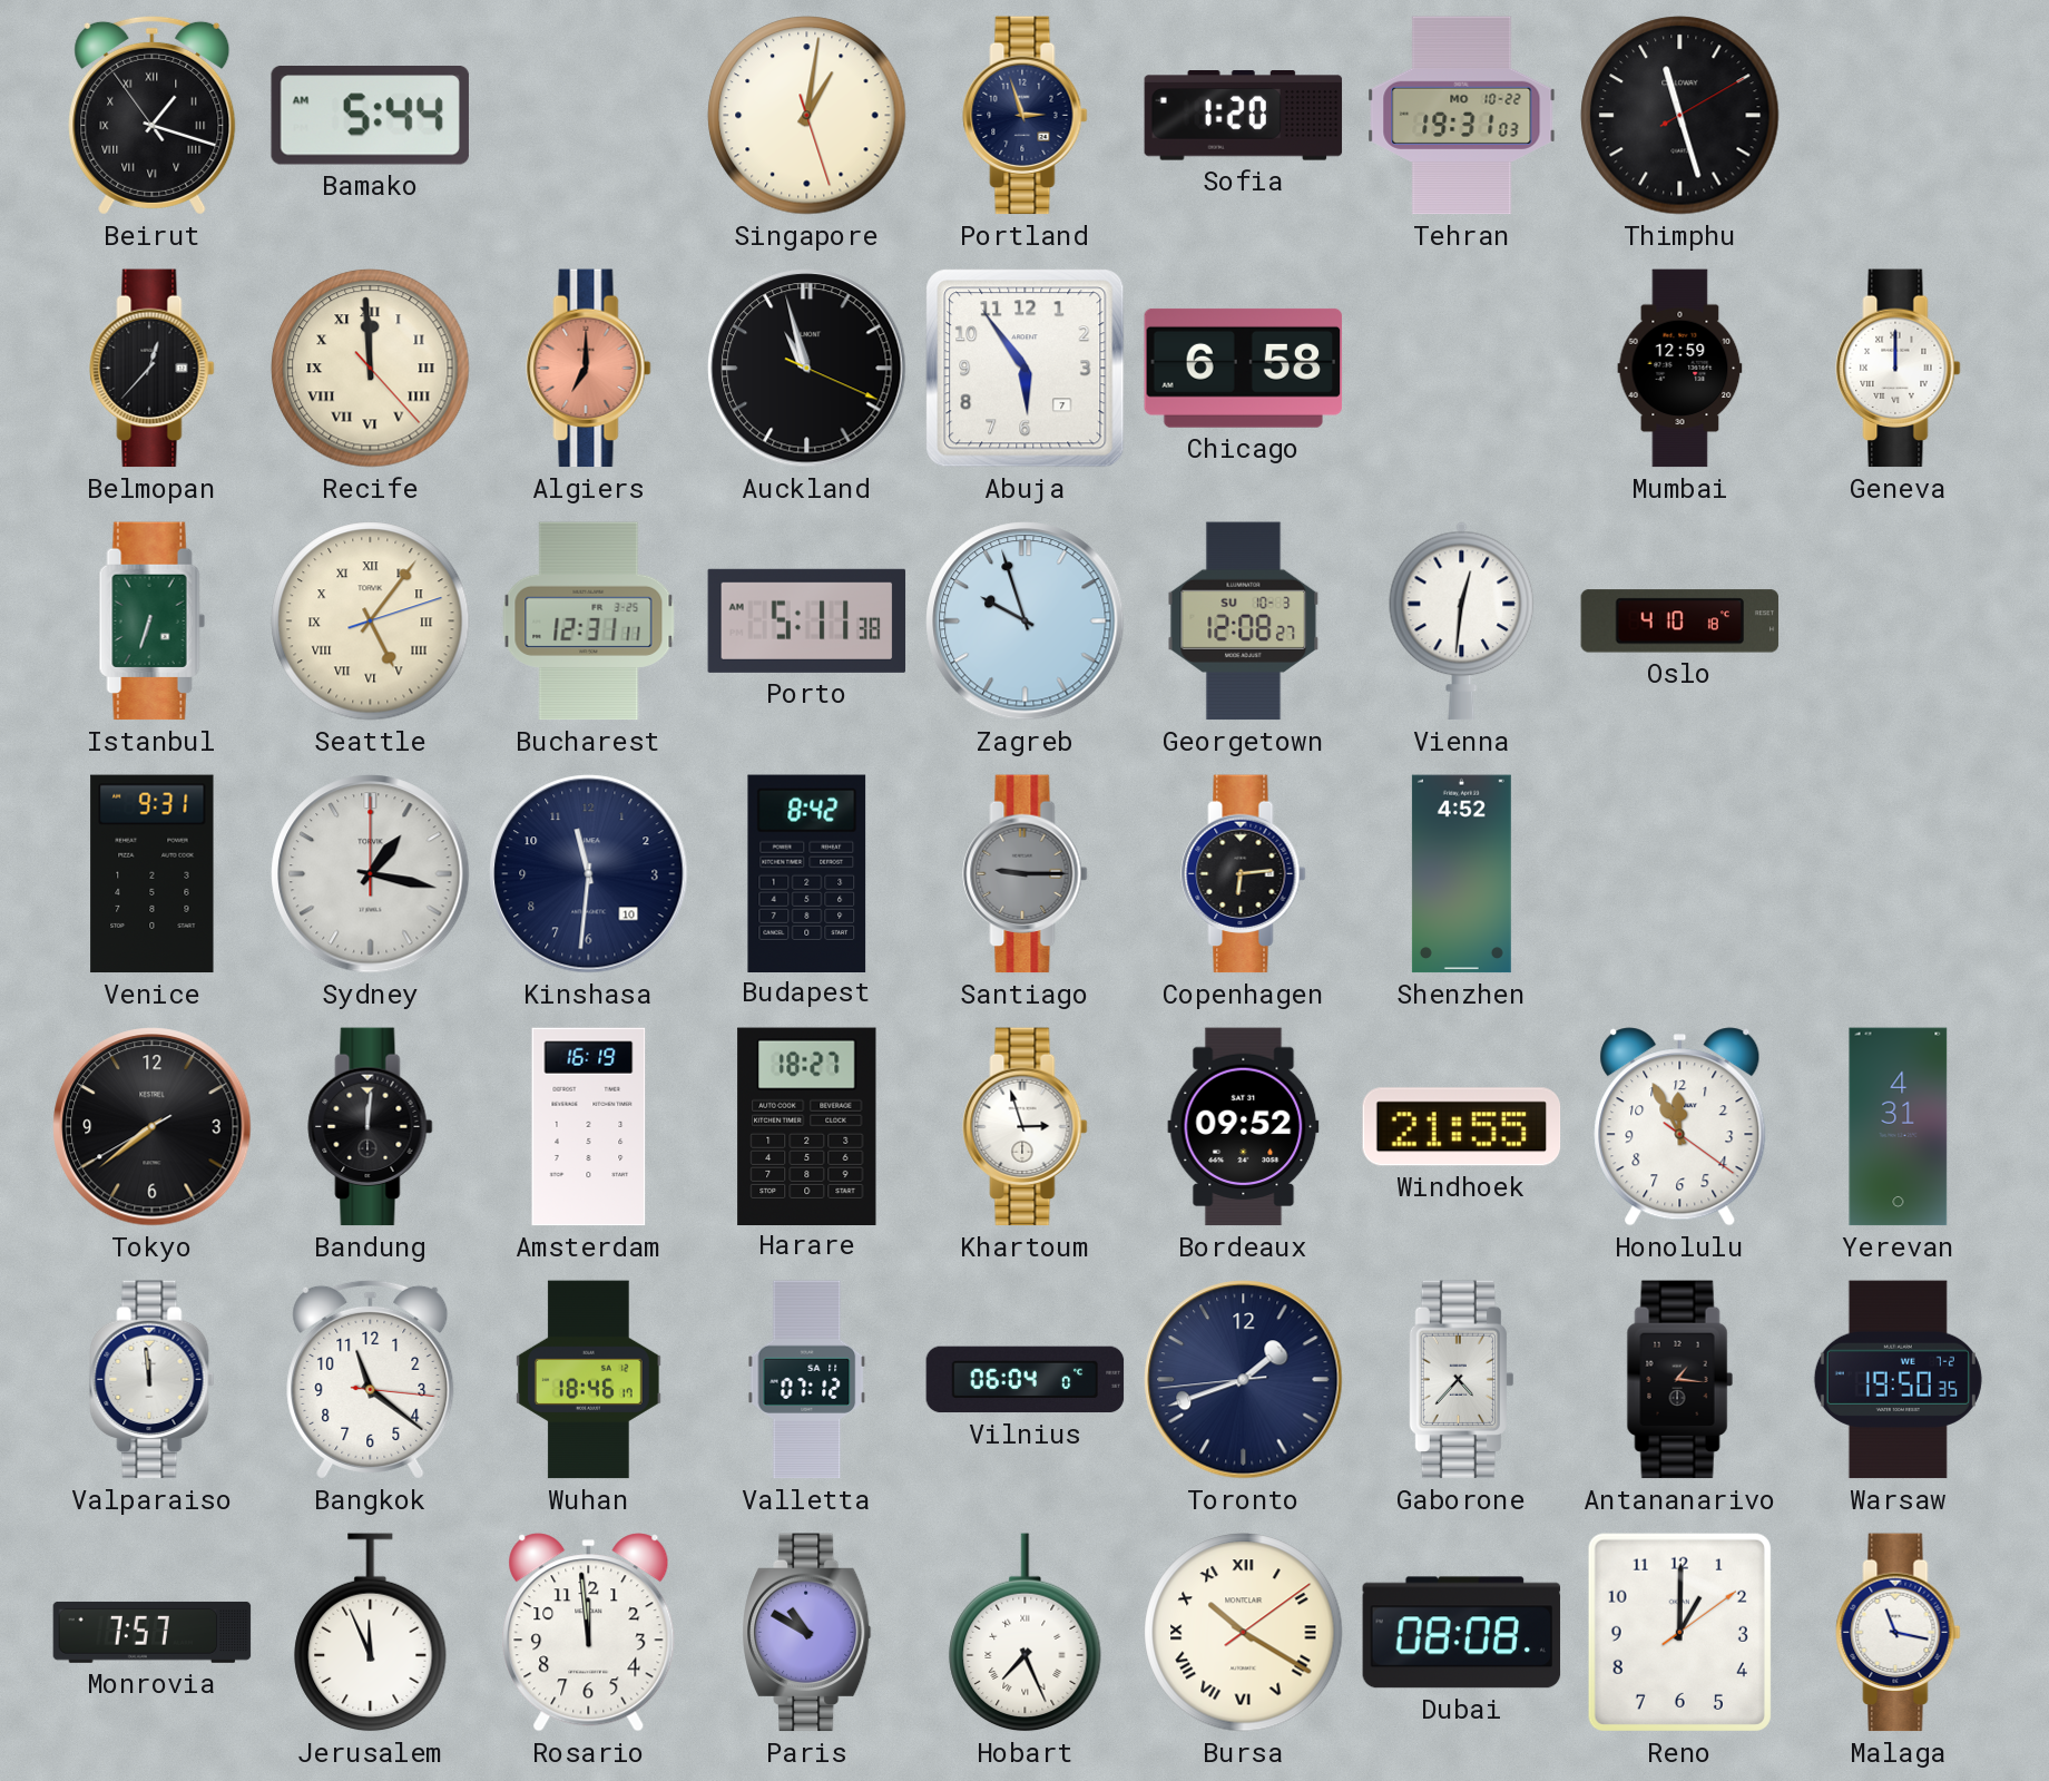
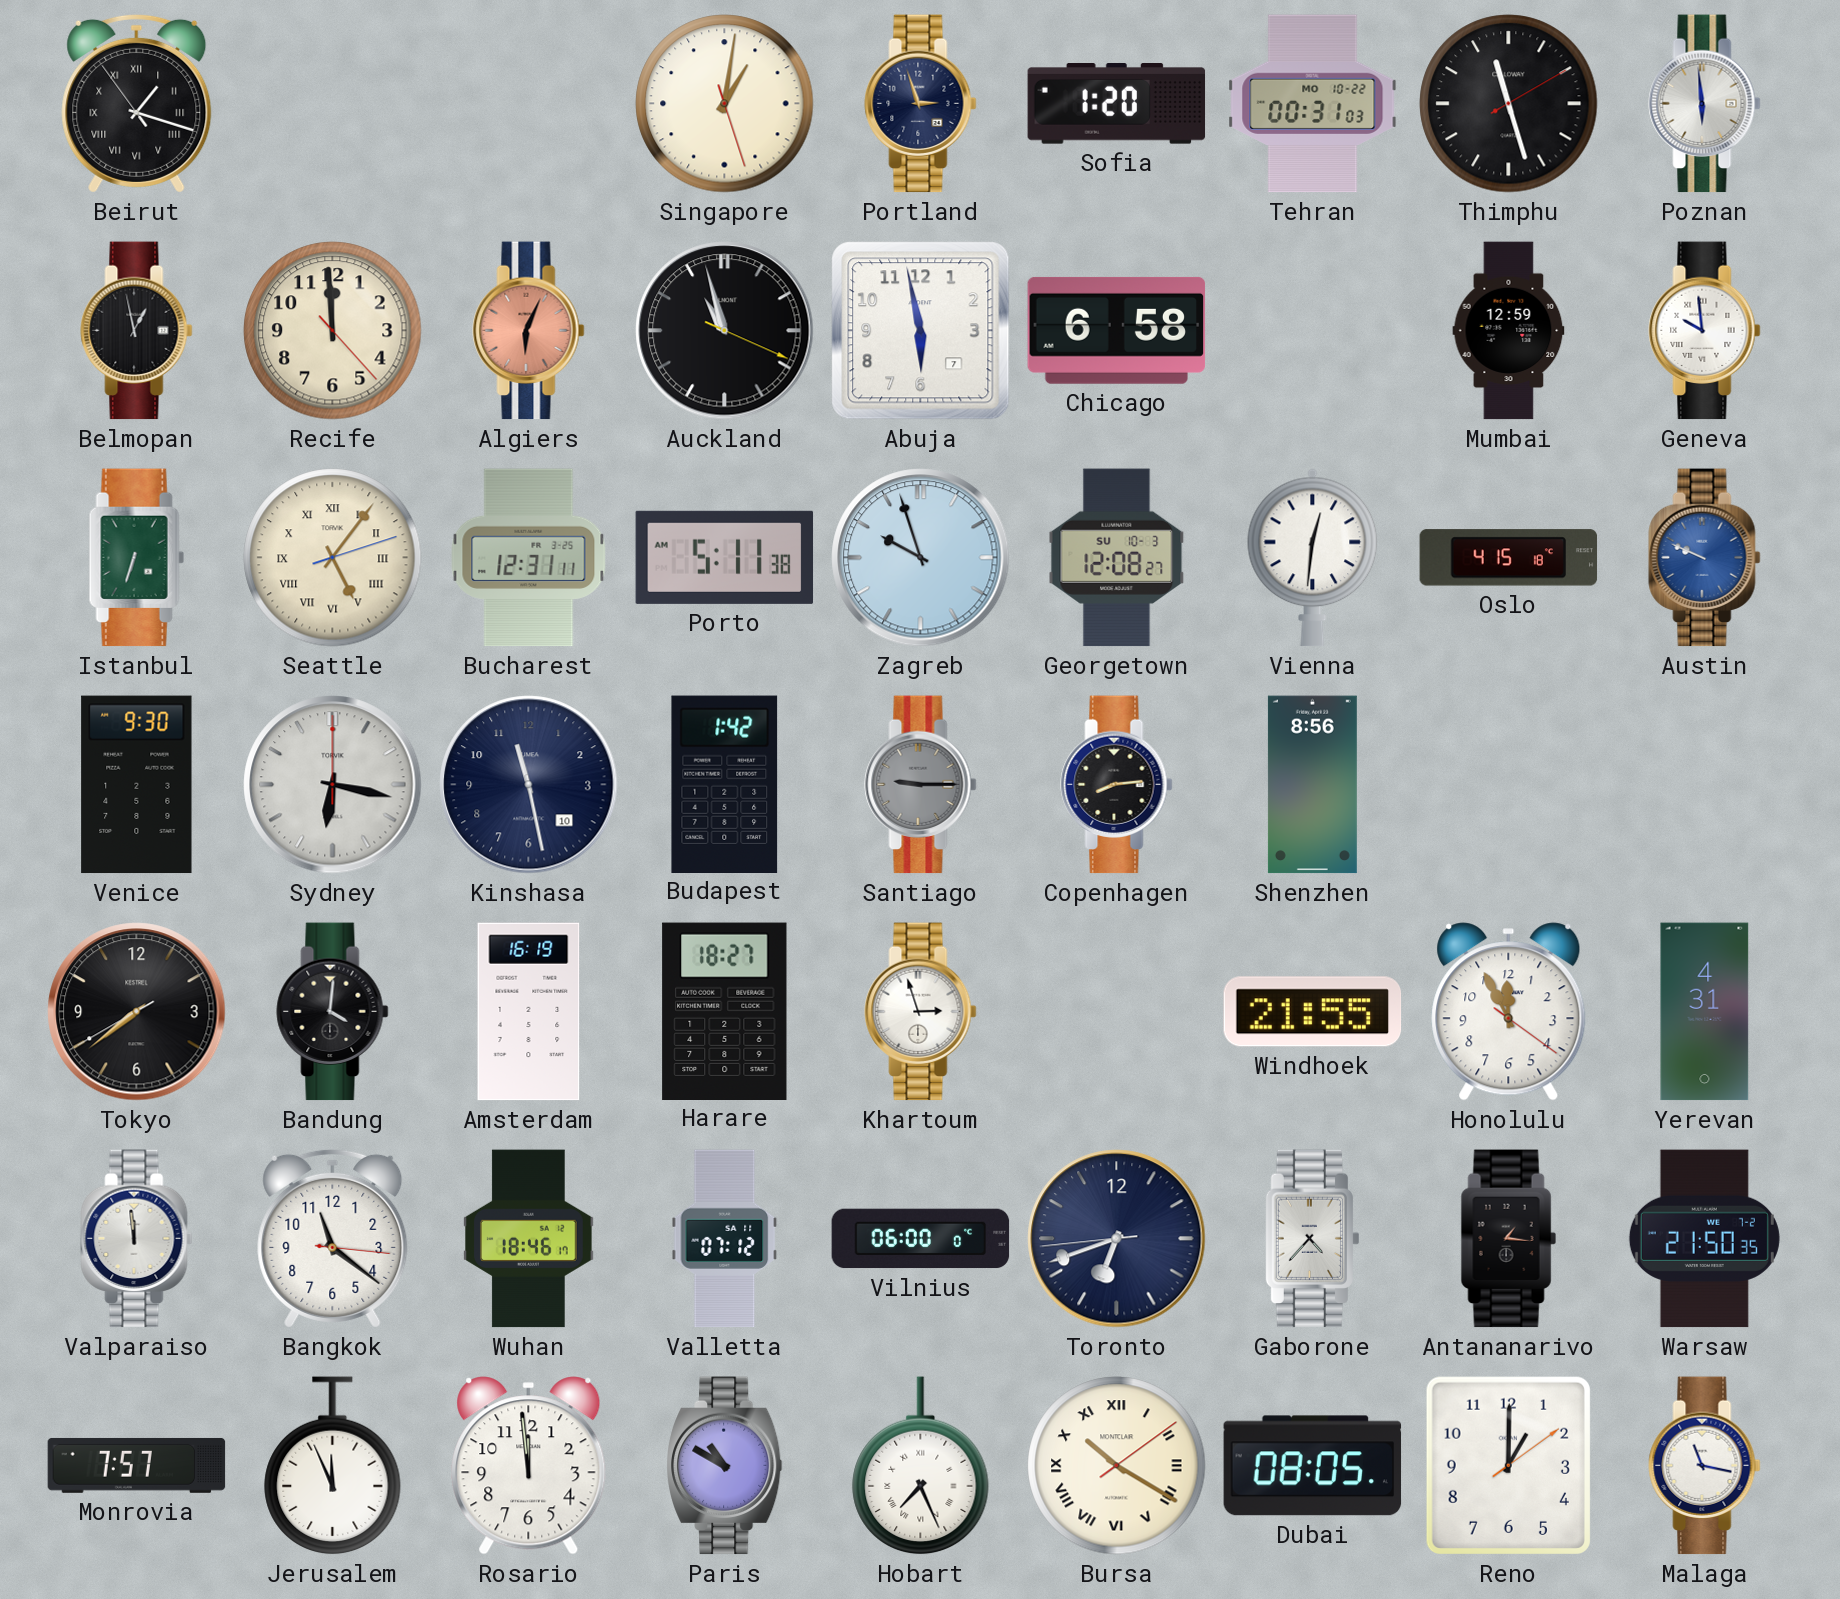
Bamako: 5:44 -> none
Tehran: 19:31 -> 00:31
Poznan: none -> 5:59
Belmopan: 12:37 -> 12:58
Recife numerals: Roman -> Arabic
Algiers: 7:00 -> 6:04
Abuja: 5:54 -> 5:58
Geneva: 12:00 -> 9:59
Oslo: 4:10 -> 4:15
Austin: none -> 9:49
Venice: 9:31 -> 9:30
Sydney: 1:17 -> 6:17
Kinshasa: 11:31 -> 11:28
Budapest: 8:42 -> 1:42
Copenhagen: 6:14 -> 8:14
Shenzhen: 4:52 -> 8:56
Bandung: 12:01 -> 4:01
Bordeaux: 09:52 -> none
Vilnius: 06:04 -> 06:00
Toronto: 1:41 -> 6:41
Warsaw: 19:50 -> 21:50
Dubai: 08:08 -> 08:05
